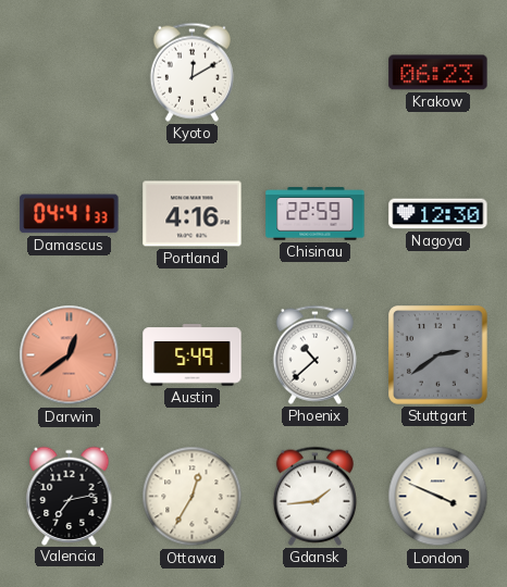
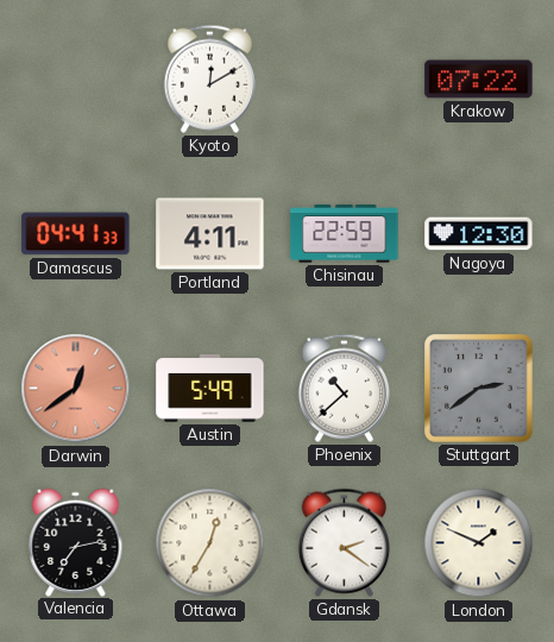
Krakow: 06:23 -> 07:22
Portland: 4:16 -> 4:11
Gdansk: 1:44 -> 2:21
London: 3:49 -> 1:49
